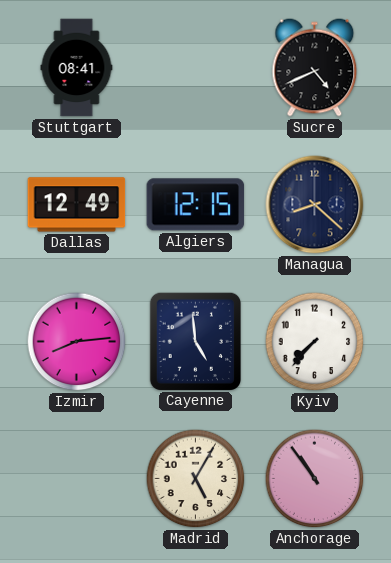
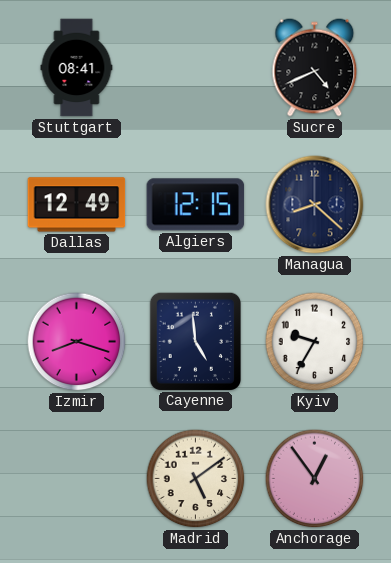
Izmir: 8:14 -> 8:18
Kyiv: 7:37 -> 9:35
Madrid: 5:05 -> 5:09
Anchorage: 10:54 -> 12:54
